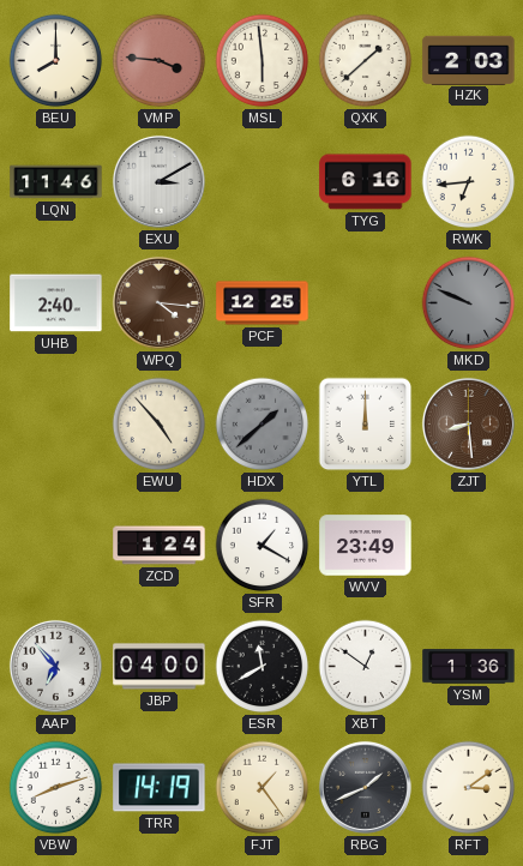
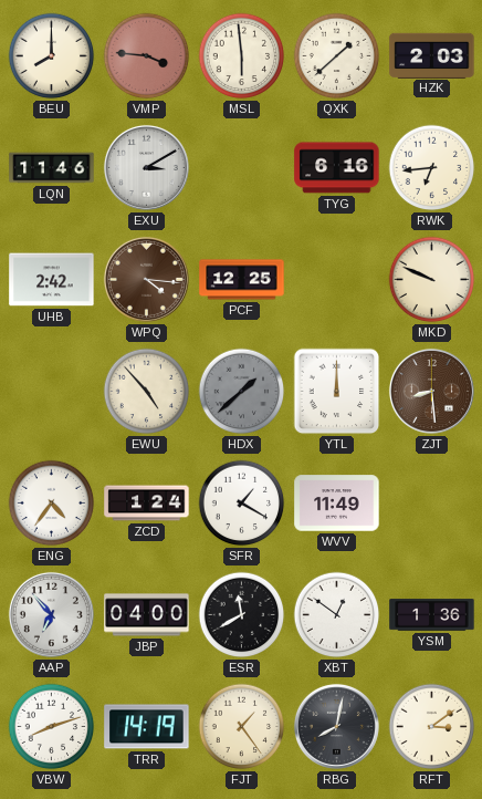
UHB: 2:40 -> 2:42
MKD dial: grey -> cream
ENG: none -> 4:36
WVV: 23:49 -> 11:49
RBG: 1:41 -> 8:02
